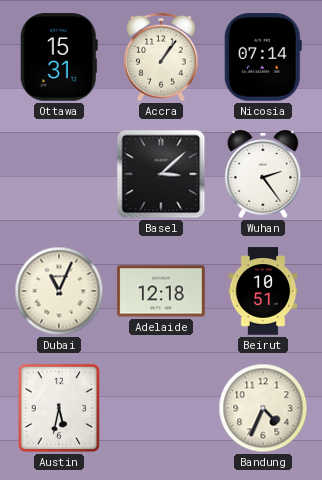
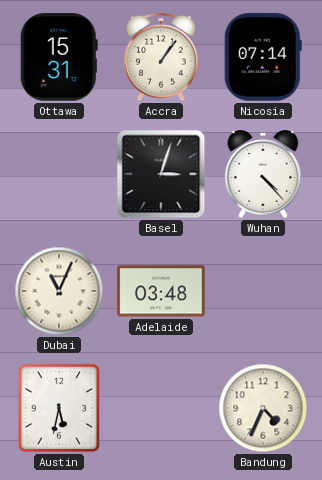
Basel: 3:08 -> 3:03
Wuhan: 2:24 -> 4:23
Adelaide: 12:18 -> 03:48
Beirut: 10:51 -> none
